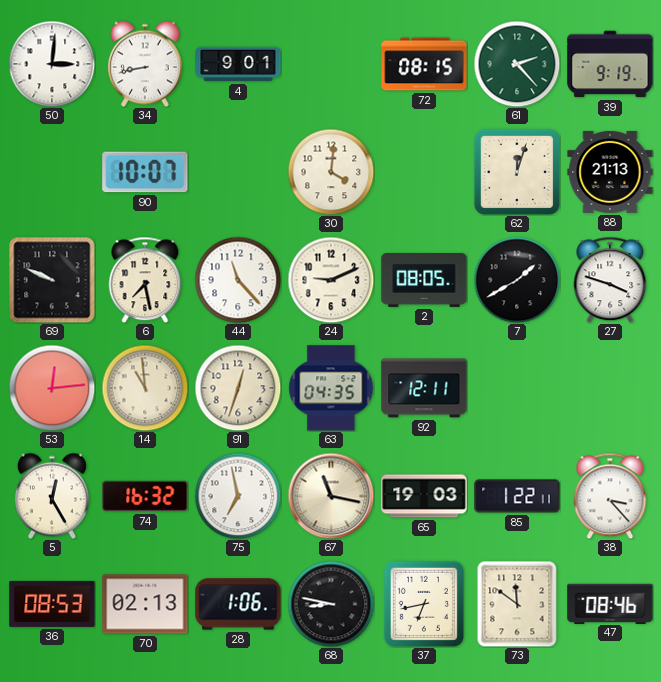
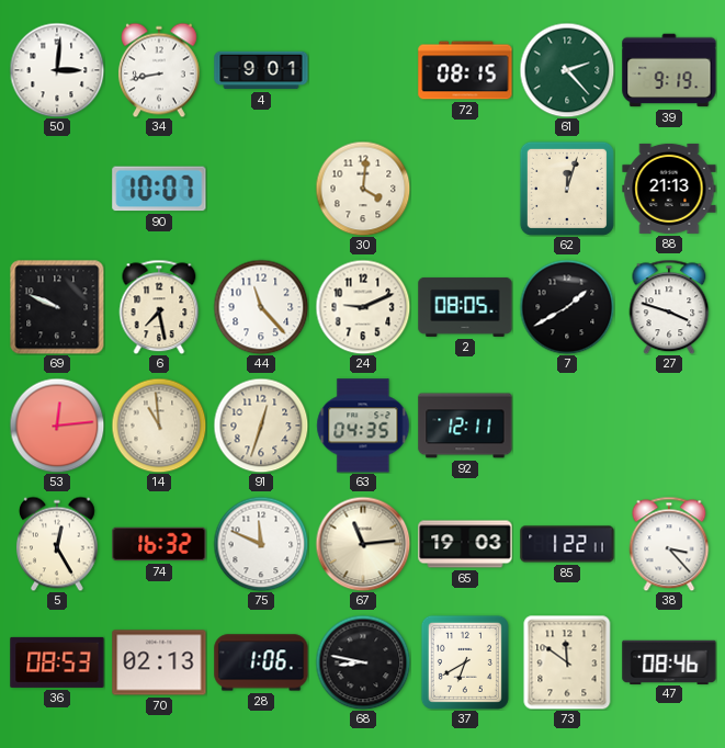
75: 6:58 -> 11:49
67: 11:17 -> 11:14
37: 6:43 -> 6:40
